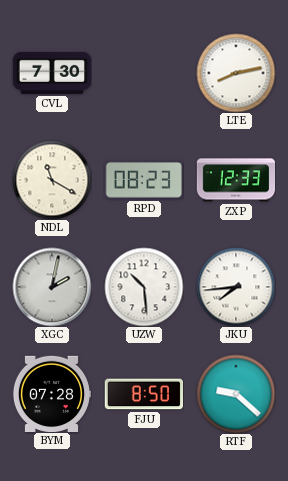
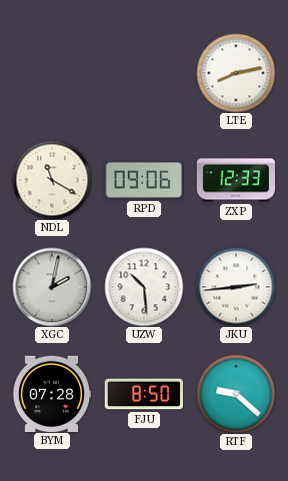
CVL: 7:30 -> none
RPD: 08:23 -> 09:06
JKU: 7:44 -> 2:44
